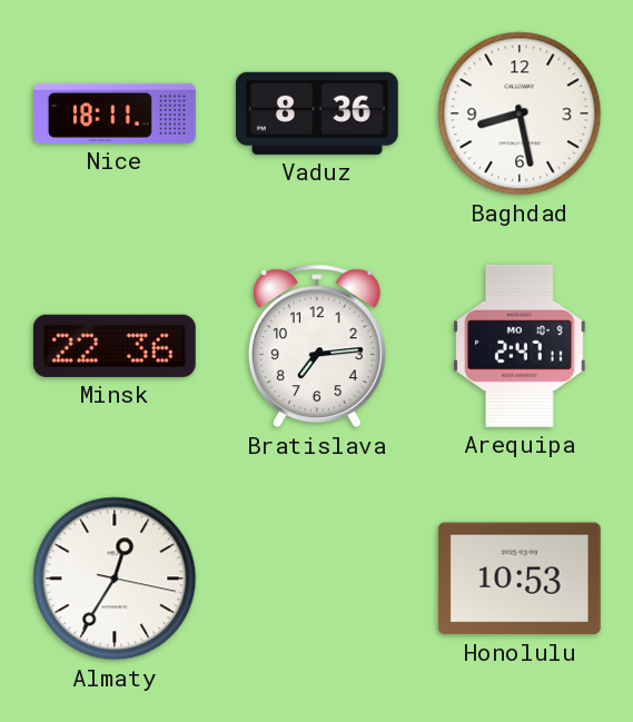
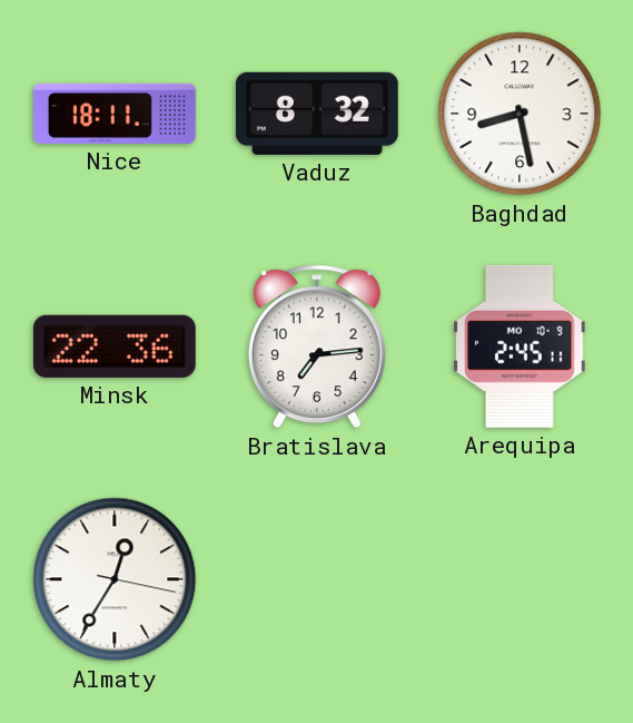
Vaduz: 8:36 -> 8:32
Arequipa: 2:47 -> 2:45
Honolulu: 10:53 -> none
